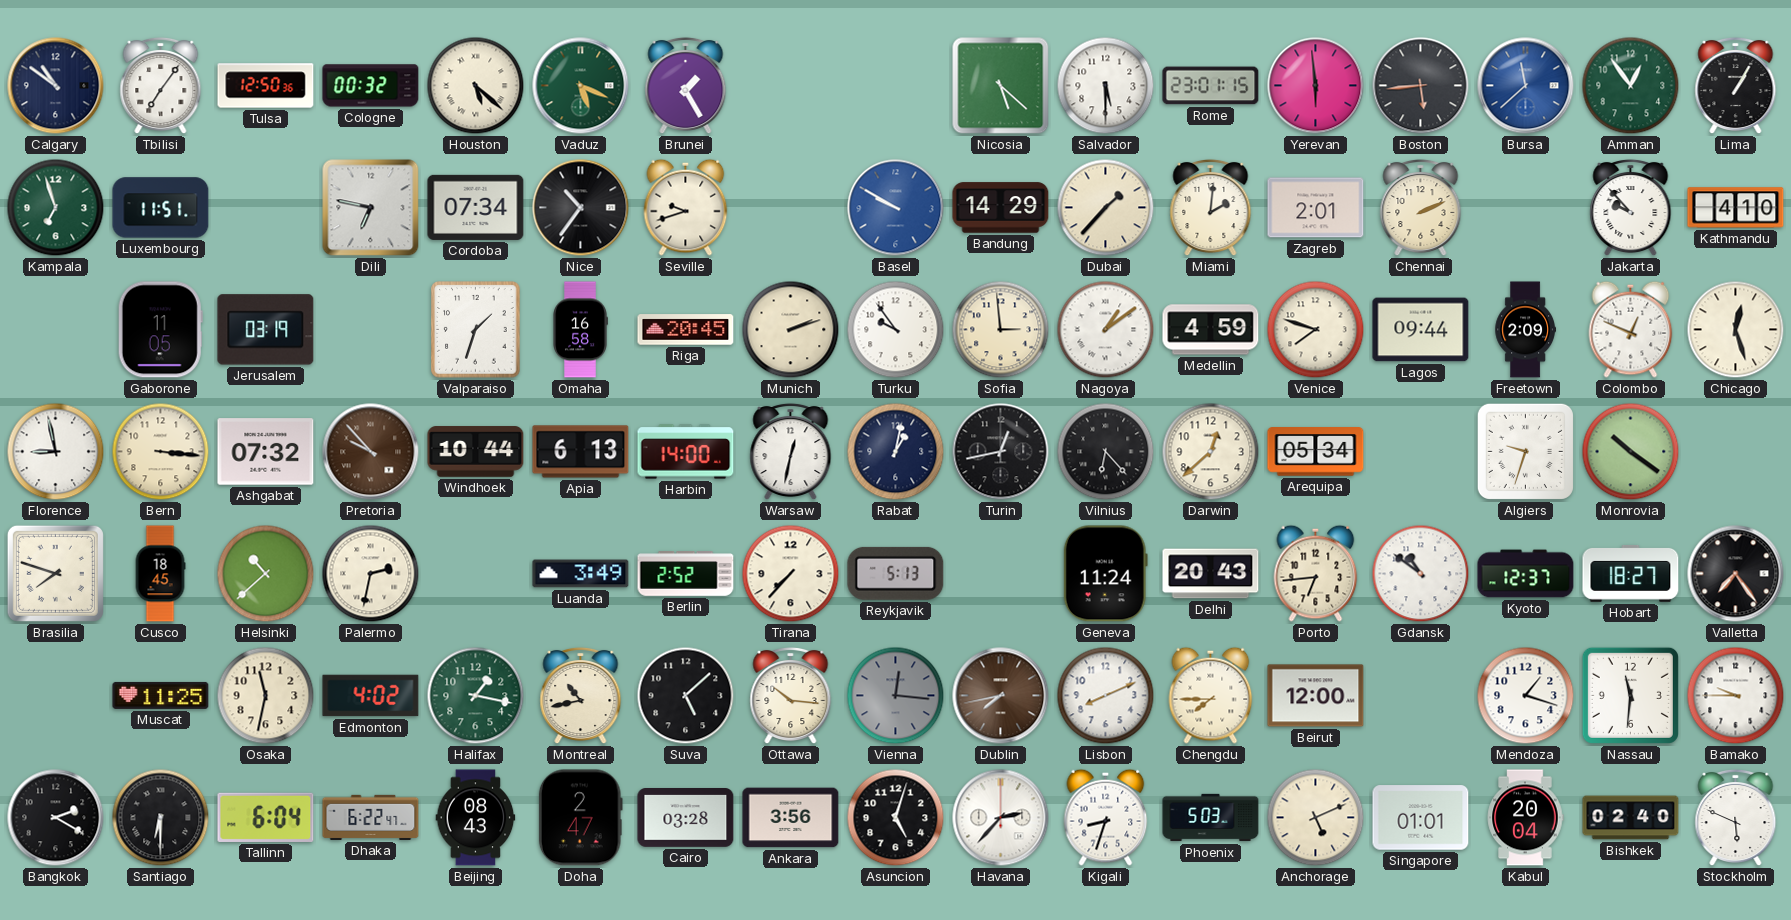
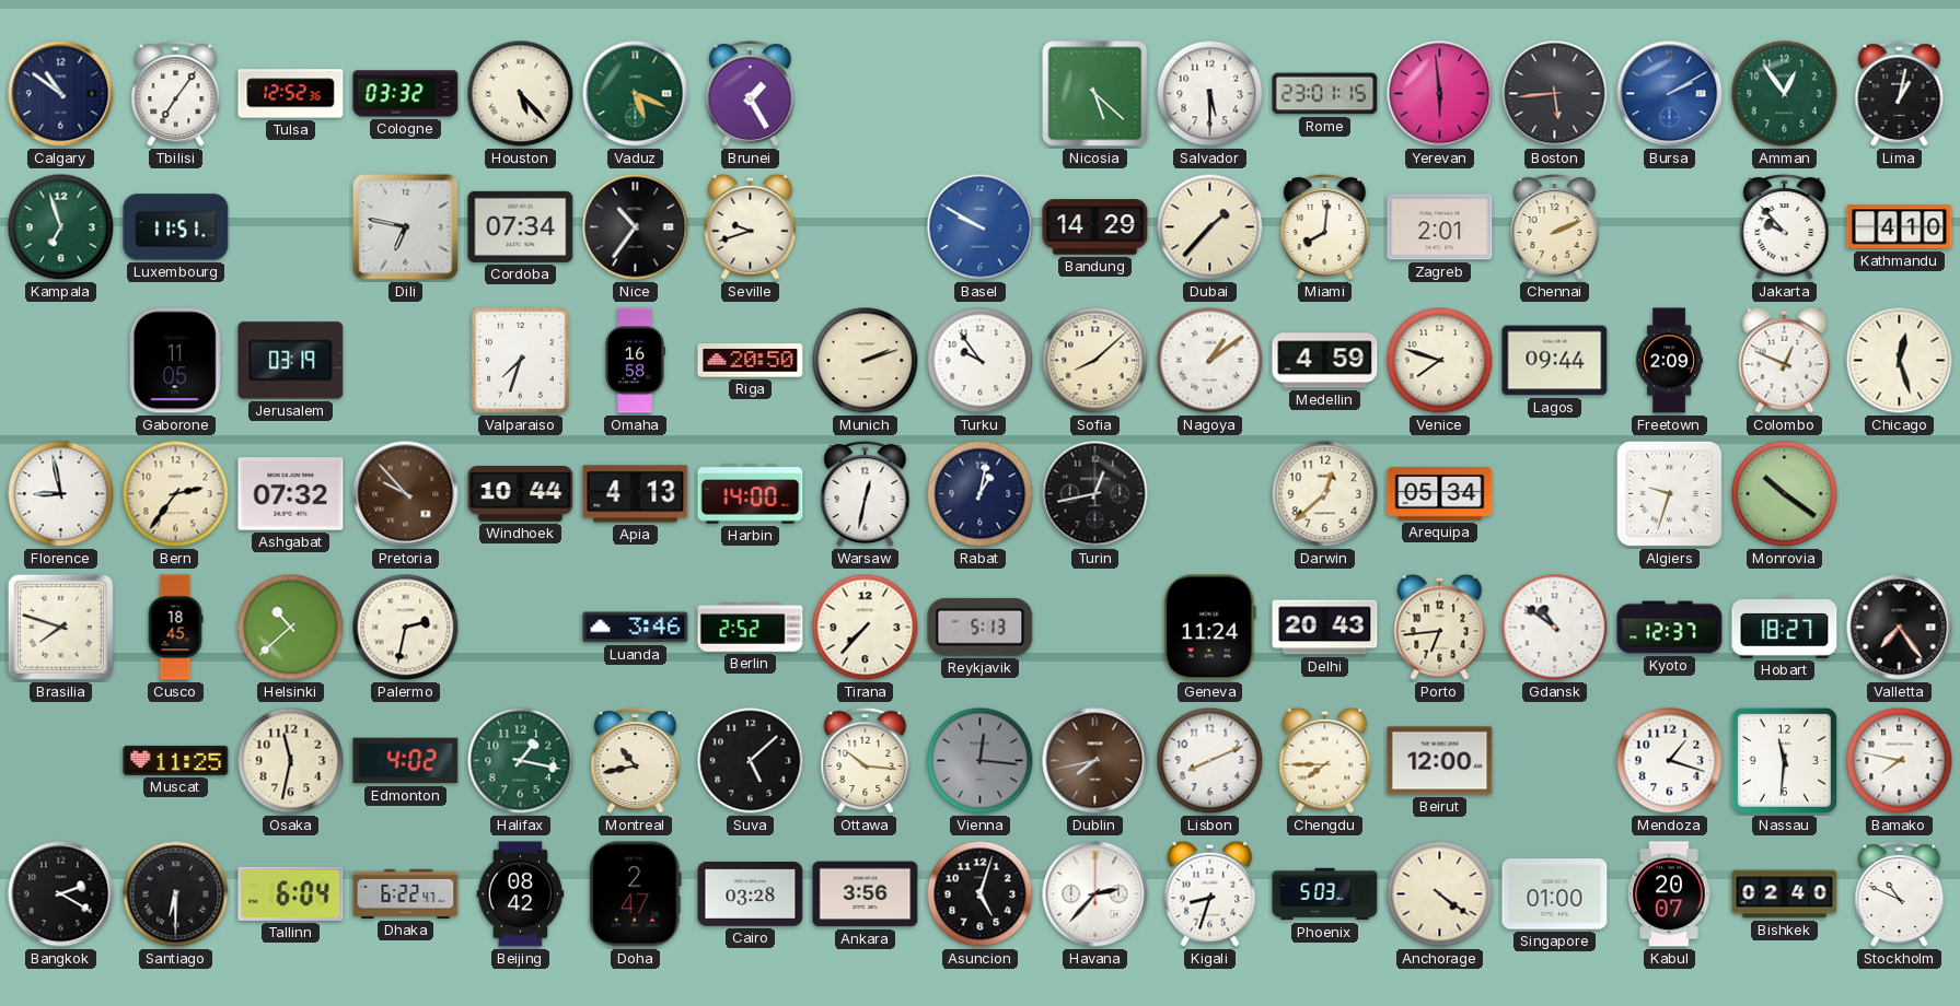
Tulsa: 12:50 -> 12:52
Cologne: 00:32 -> 03:32
Houston: 5:22 -> 5:23
Bursa: 11:38 -> 2:10
Lima: 1:05 -> 1:02
Miami: 2:01 -> 8:01
Valparaiso: 1:33 -> 7:33
Riga: 20:45 -> 20:50
Sofia: 2:59 -> 8:08
Bern: 3:16 -> 2:36
Apia: 6:13 -> 4:13
Vilnius: 6:23 -> none
Luanda: 3:49 -> 3:46
Bamako: 9:45 -> 7:47
Beijing: 08:43 -> 08:42
Anchorage: 5:11 -> 4:21
Singapore: 01:01 -> 01:00
Kabul: 20:04 -> 20:07
Stockholm: 5:49 -> 10:49
